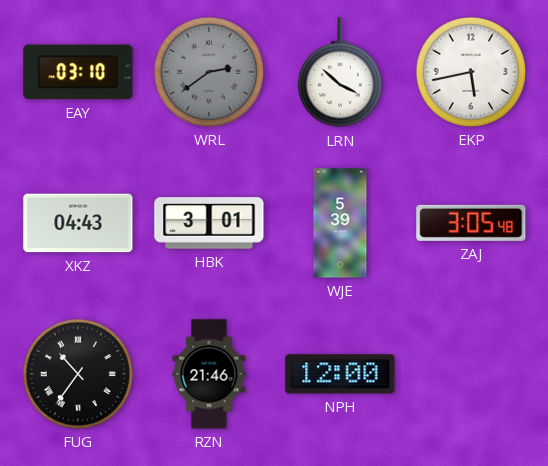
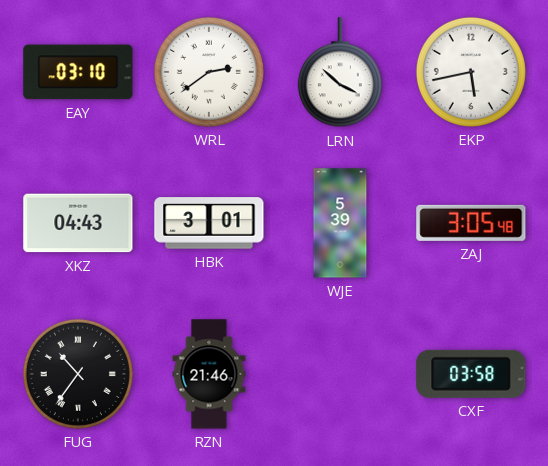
WRL dial: grey -> white
NPH: 12:00 -> none
CXF: none -> 03:58
